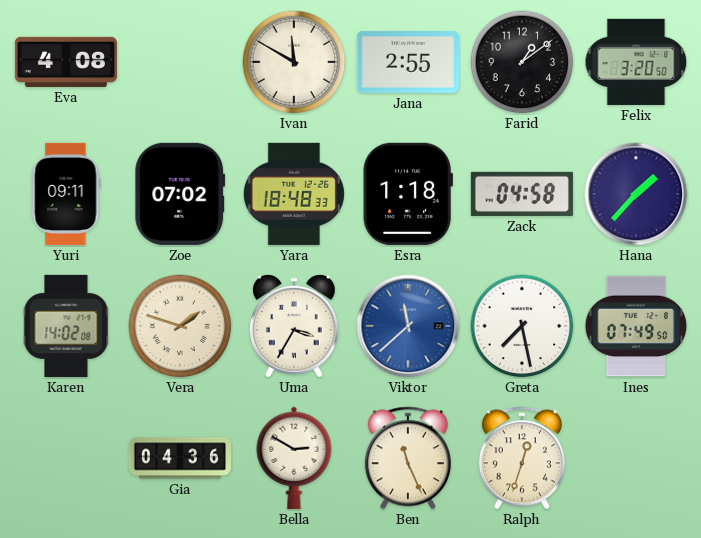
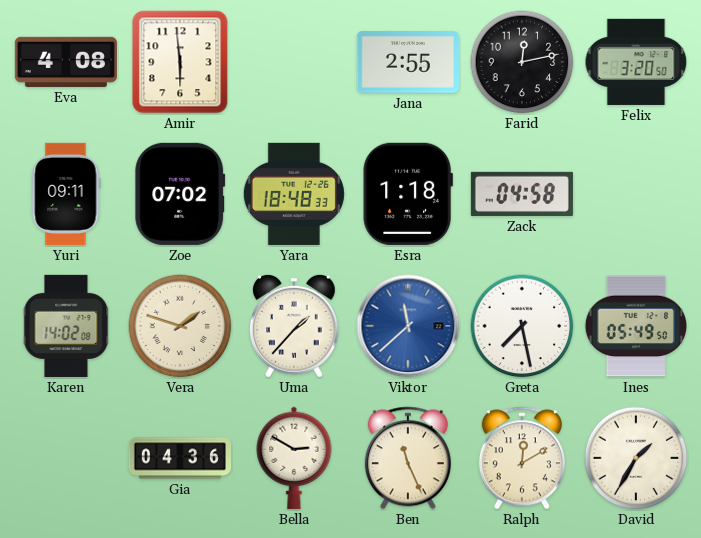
Amir: none -> 5:59
Ivan: 11:50 -> none
Farid: 1:09 -> 12:13
Hana: 1:37 -> none
Uma: 3:35 -> 1:37
Ines: 07:49 -> 05:49
Ralph: 12:33 -> 12:10
David: none -> 1:35
